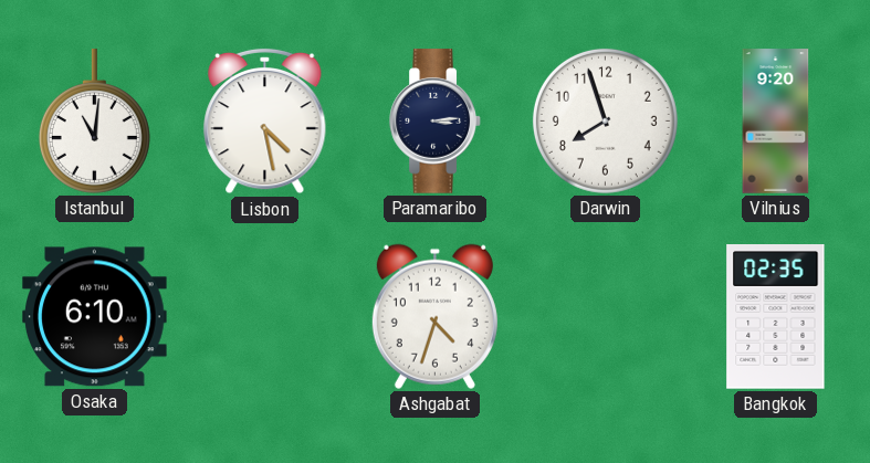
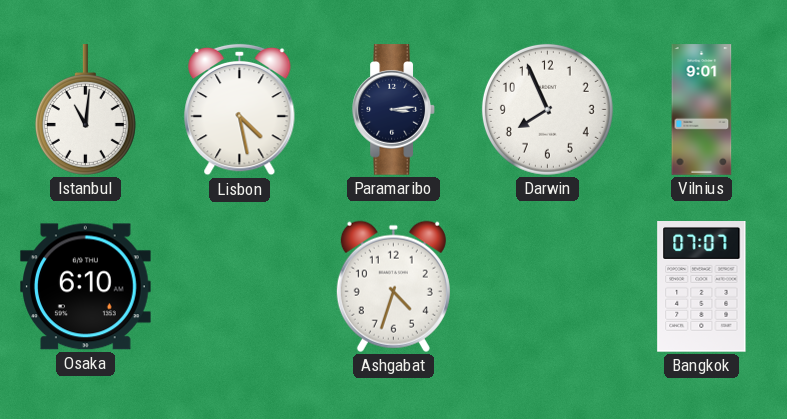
Darwin: 7:57 -> 7:56
Vilnius: 9:20 -> 9:01
Bangkok: 02:35 -> 07:07
